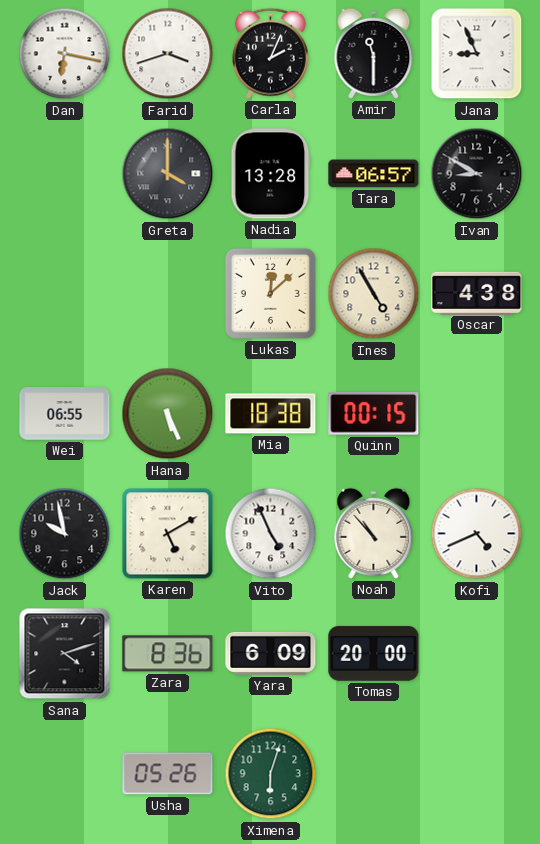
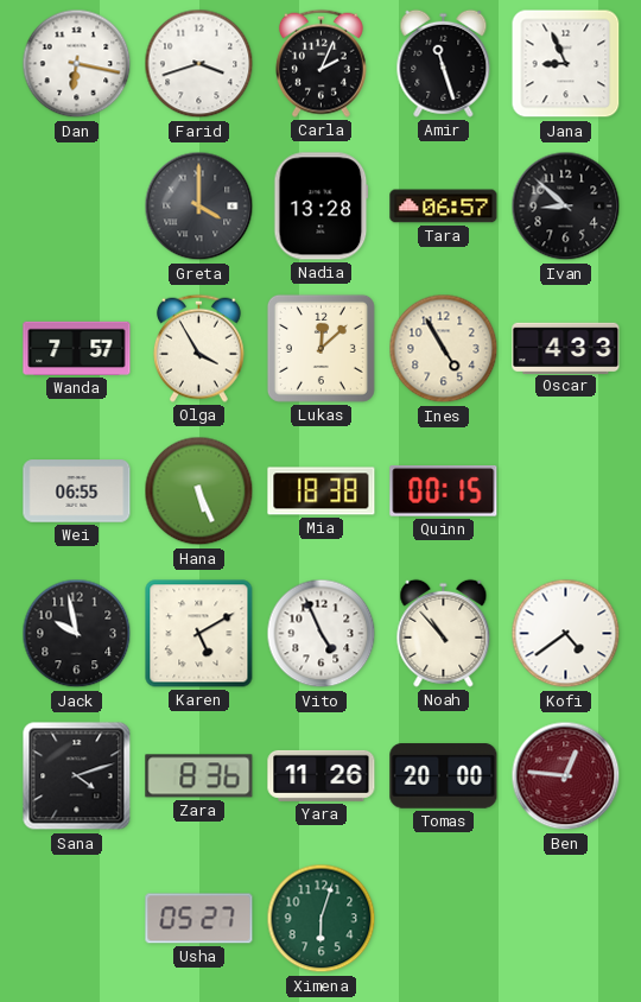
Amir: 11:30 -> 11:27
Ivan: 8:50 -> 8:52
Wanda: none -> 7:57
Olga: none -> 3:55
Oscar: 4:38 -> 4:33
Kofi: 4:41 -> 4:39
Yara: 6:09 -> 11:26
Ben: none -> 12:46
Usha: 05:26 -> 05:27
